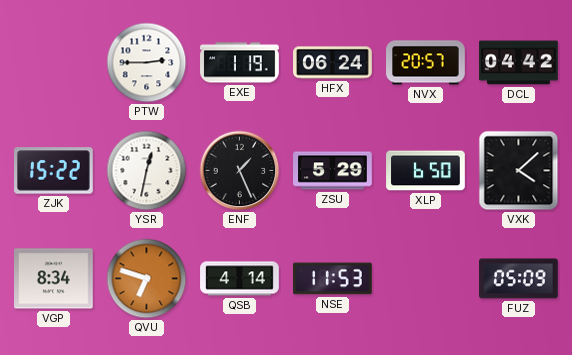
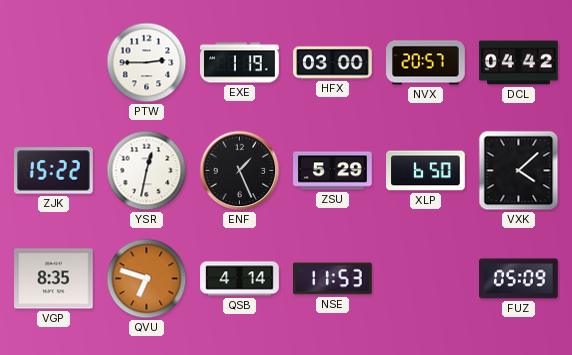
HFX: 06:24 -> 03:00
VGP: 8:34 -> 8:35
